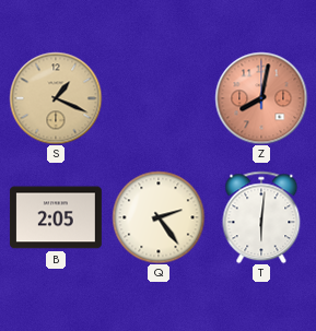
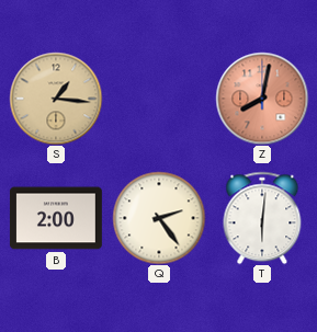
S: 1:19 -> 1:16
B: 2:05 -> 2:00
